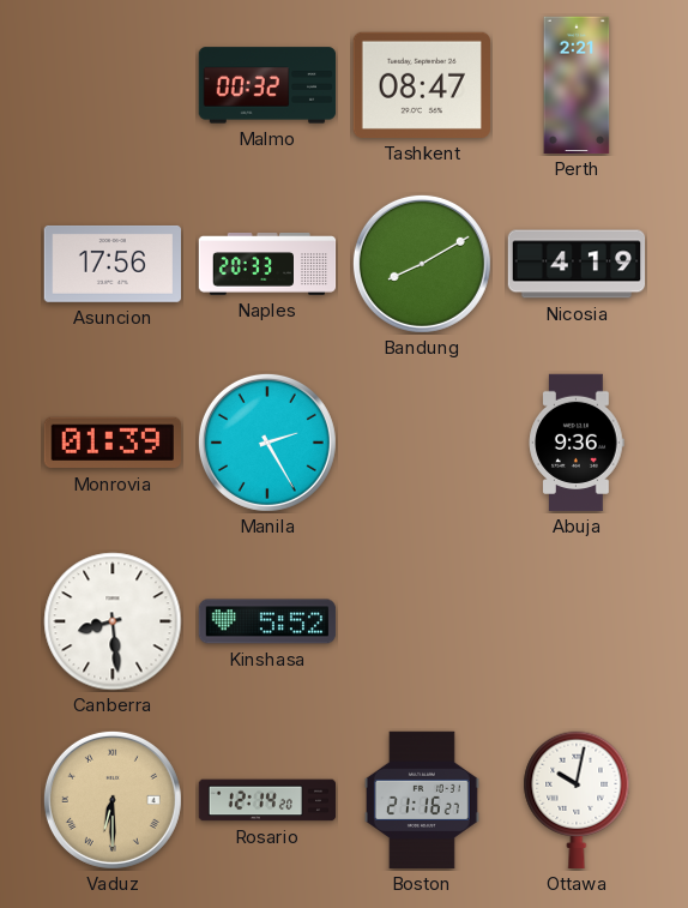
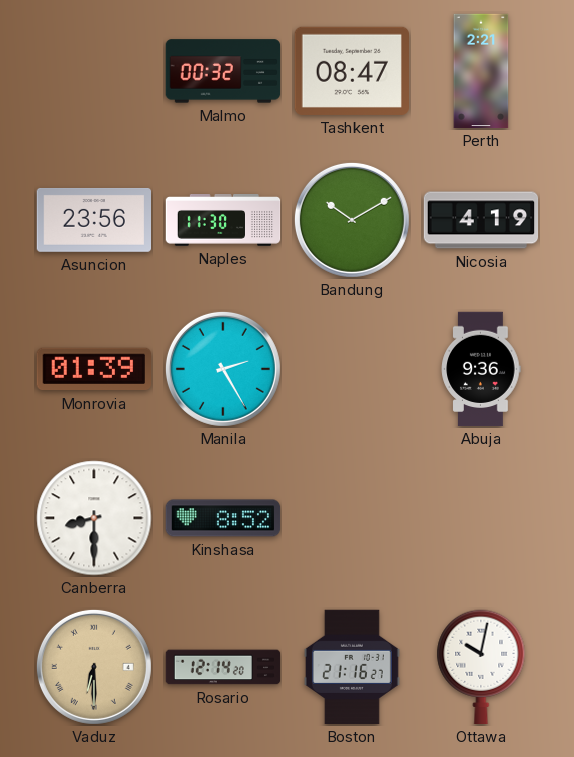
Asuncion: 17:56 -> 23:56
Naples: 20:33 -> 11:30
Bandung: 8:10 -> 10:10
Canberra: 8:29 -> 8:30
Kinshasa: 5:52 -> 8:52
